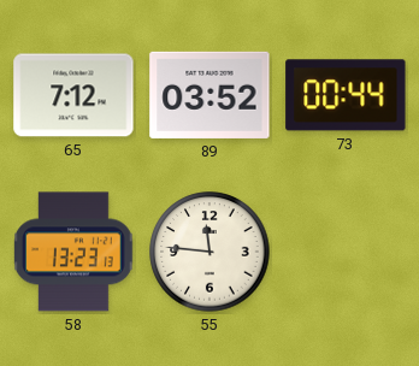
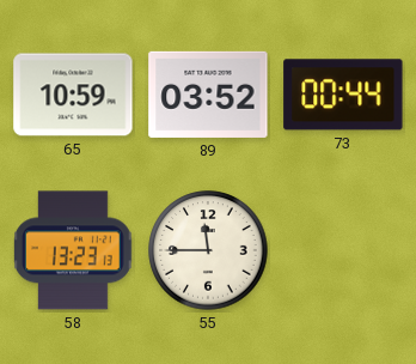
65: 7:12 -> 10:59
55: 11:46 -> 11:45
